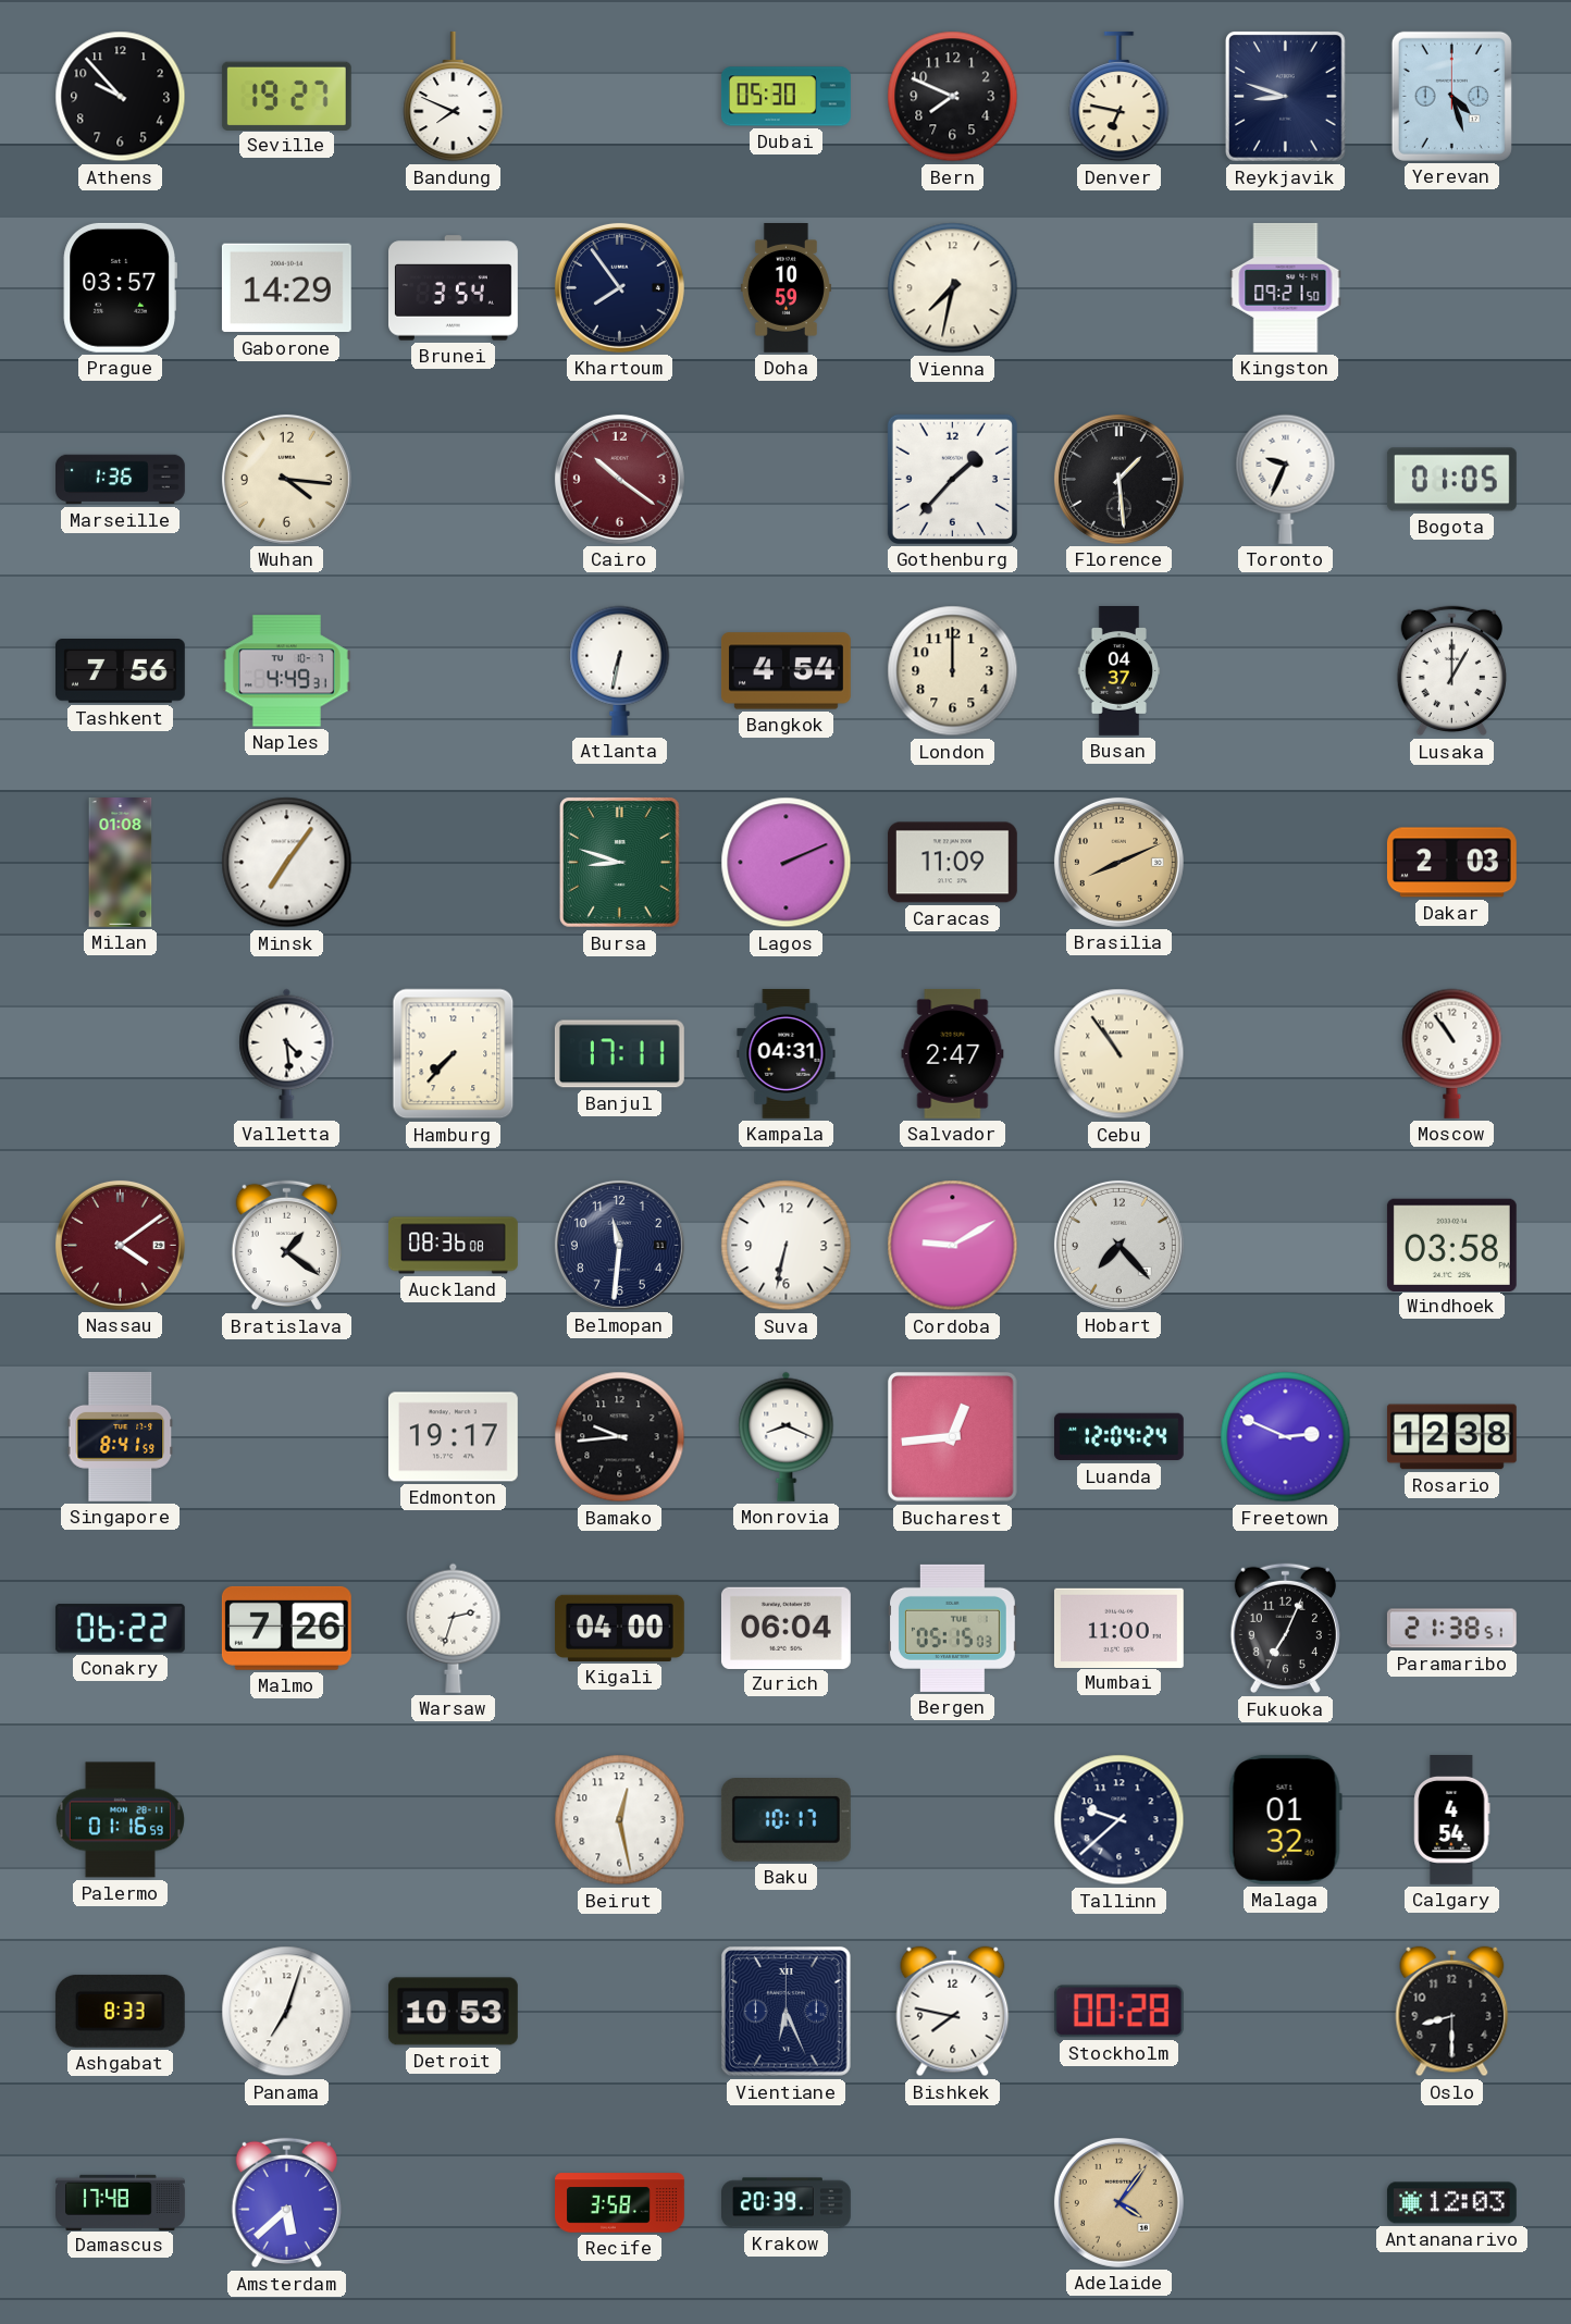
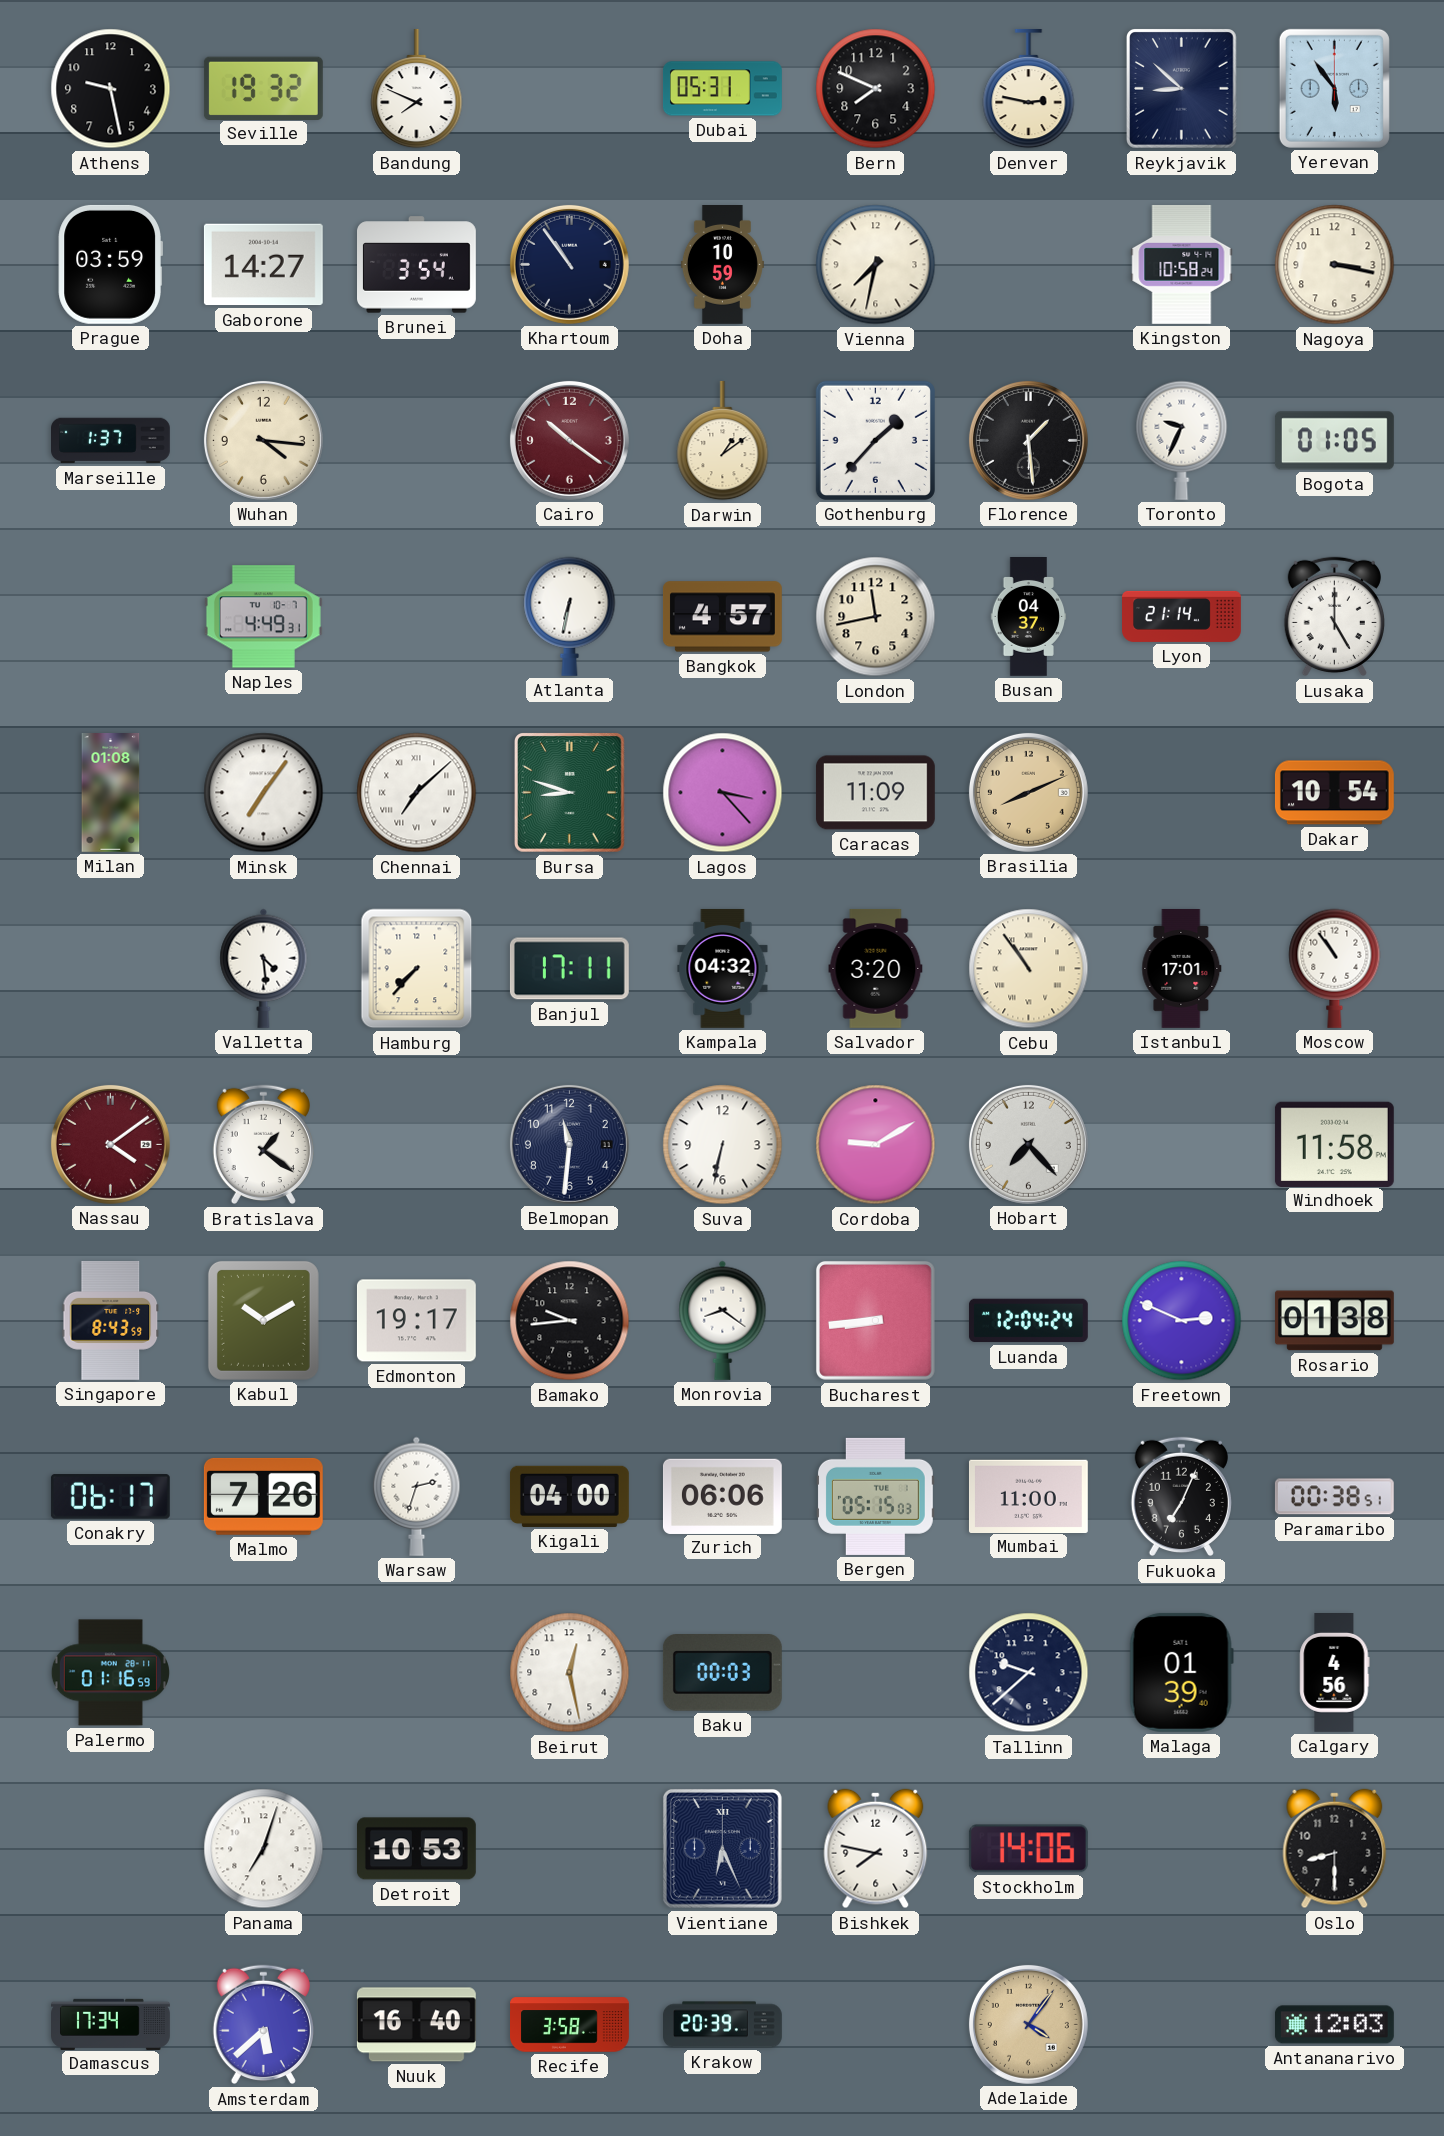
Athens: 9:53 -> 9:28
Seville: 19:27 -> 19:32
Dubai: 05:30 -> 05:31
Denver: 6:47 -> 2:47
Reykjavik: 8:48 -> 8:52
Yerevan: 4:27 -> 5:54
Prague: 03:57 -> 03:59
Gaborone: 14:29 -> 14:27
Khartoum: 7:54 -> 10:54
Kingston: 09:21 -> 10:58
Nagoya: none -> 3:17
Marseille: 1:36 -> 1:37
Darwin: none -> 1:09
Tashkent: 7:56 -> none
Bangkok: 4:54 -> 4:57
London: 12:00 -> 11:43
Lyon: none -> 21:14
Lusaka: 1:00 -> 5:00
Chennai: none -> 7:08
Lagos: 2:11 -> 3:23
Dakar: 2:03 -> 10:54
Kampala: 04:31 -> 04:32
Salvador: 2:47 -> 3:20
Istanbul: none -> 17:01
Auckland: 08:36 -> none
Windhoek: 03:58 -> 11:58
Singapore: 8:41 -> 8:43
Kabul: none -> 10:10
Monrovia: 8:19 -> 8:21
Bucharest: 12:44 -> 8:44
Rosario: 12:38 -> 01:38
Conakry: 06:22 -> 06:17
Zurich: 06:04 -> 06:06
Paramaribo: 21:38 -> 00:38
Baku: 10:17 -> 00:03
Malaga: 01:32 -> 01:39
Calgary: 4:54 -> 4:56
Ashgabat: 8:33 -> none
Stockholm: 00:28 -> 14:06
Damascus: 17:48 -> 17:34
Nuuk: none -> 16:40
